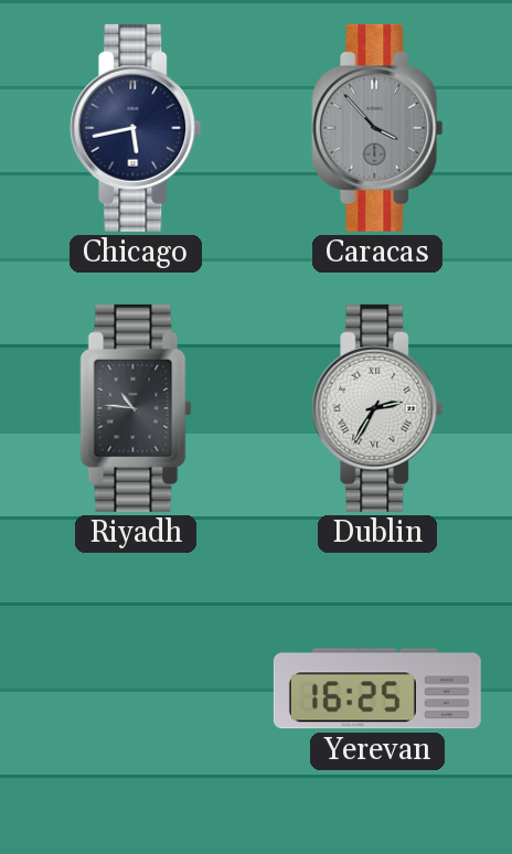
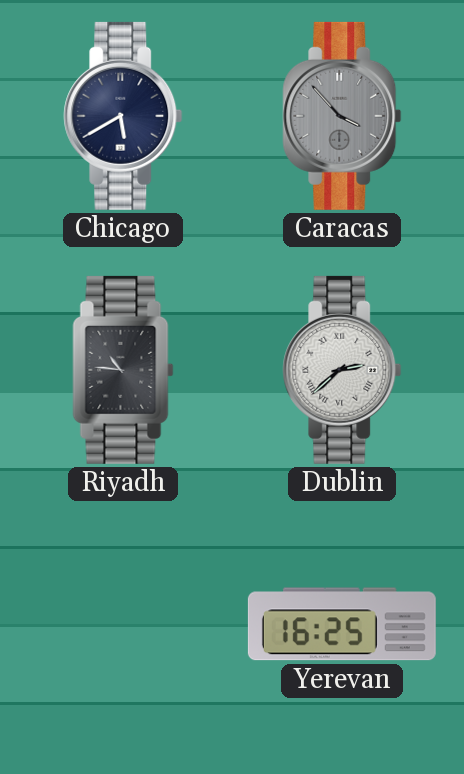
Chicago: 5:43 -> 5:40
Dublin: 2:35 -> 2:38
